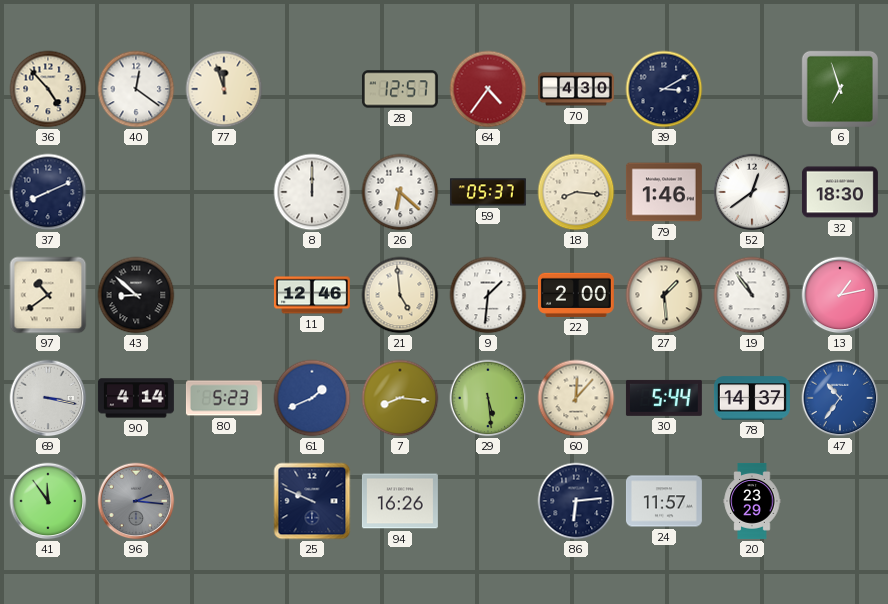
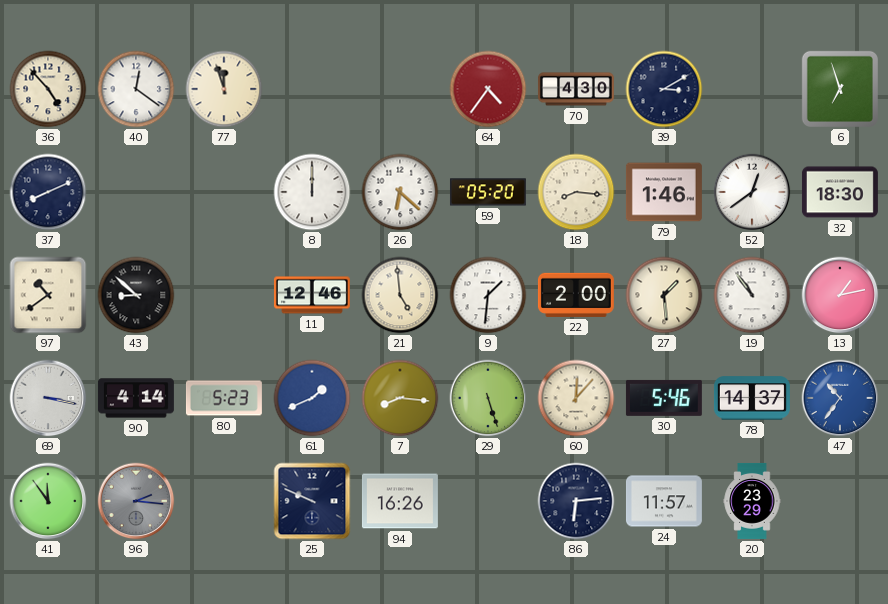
28: 12:57 -> none
59: 05:37 -> 05:20
29: 5:29 -> 5:27
30: 5:44 -> 5:46
